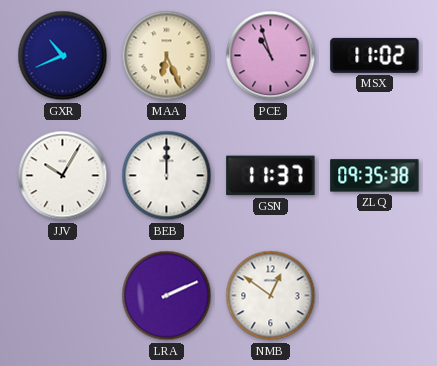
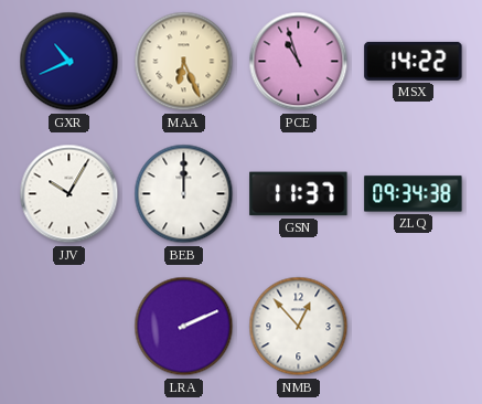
MSX: 11:02 -> 14:22
ZLQ: 09:35 -> 09:34
NMB: 12:51 -> 12:53
